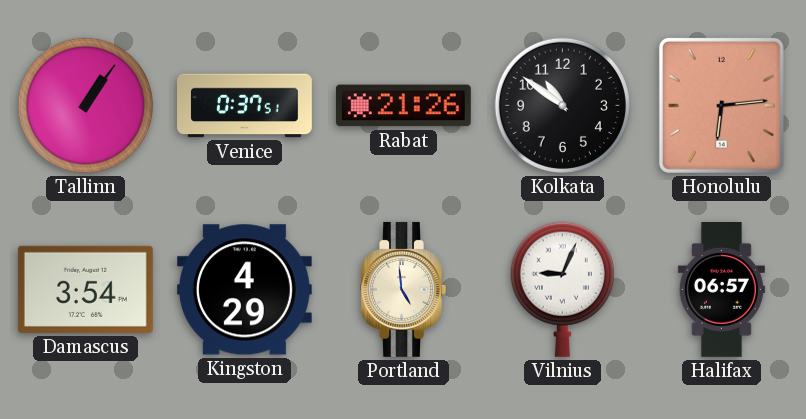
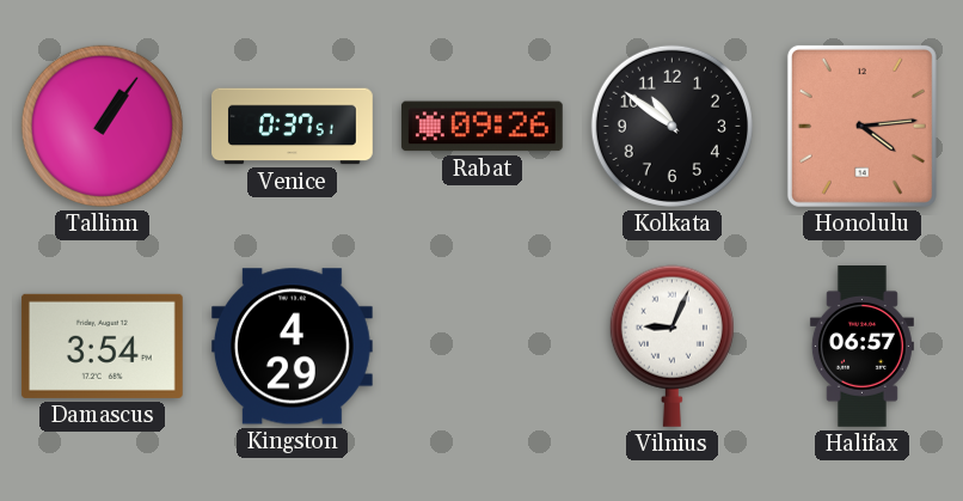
Rabat: 21:26 -> 09:26
Honolulu: 6:14 -> 4:14
Portland: 4:59 -> none
